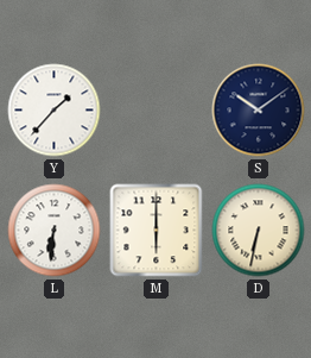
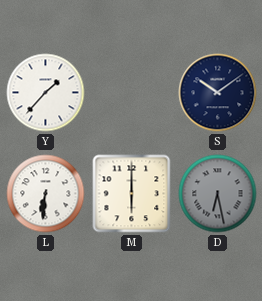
D: 6:32 -> 6:28
D dial: cream -> grey
